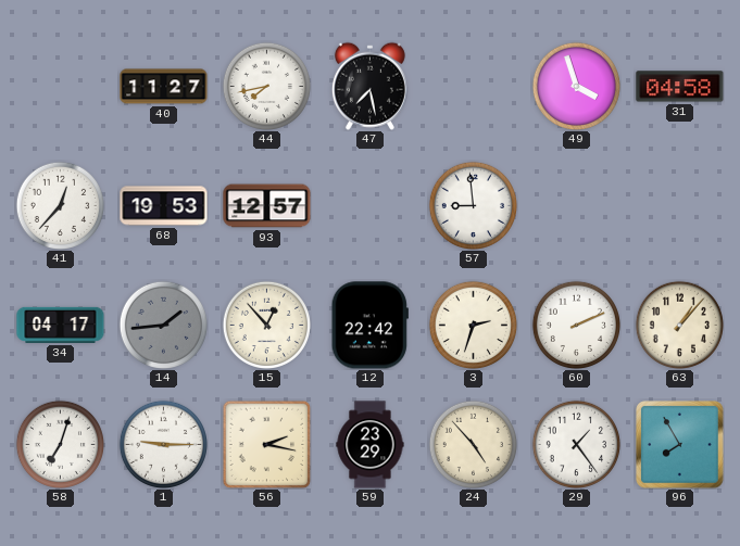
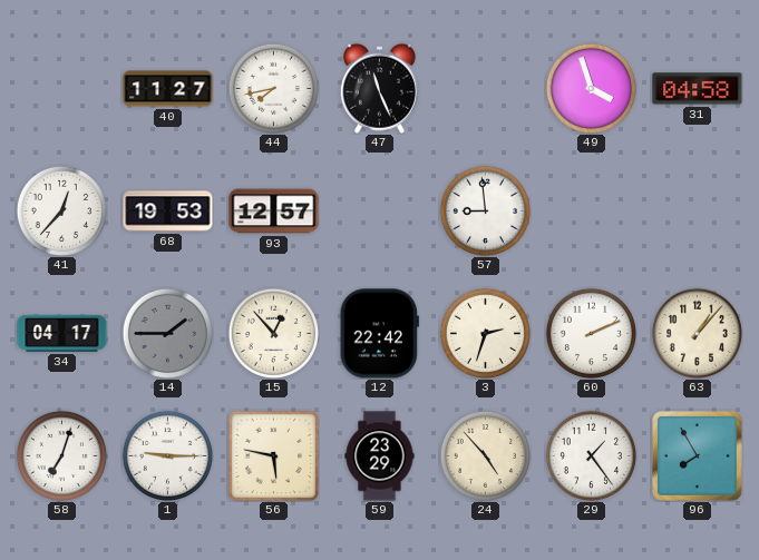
47: 7:28 -> 11:26
14: 1:44 -> 1:45
56: 2:17 -> 5:47
